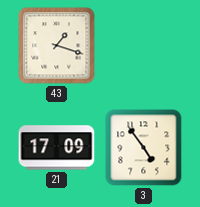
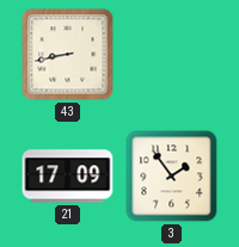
43: 1:18 -> 8:43
3: 4:54 -> 1:54
